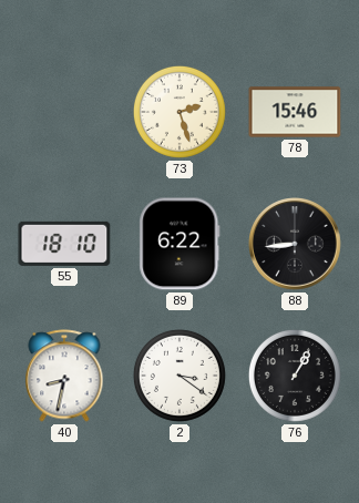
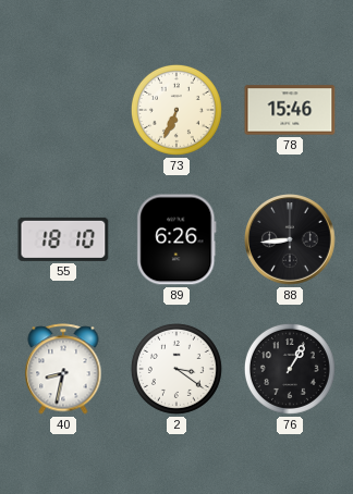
73: 2:27 -> 6:34
89: 6:22 -> 6:26
